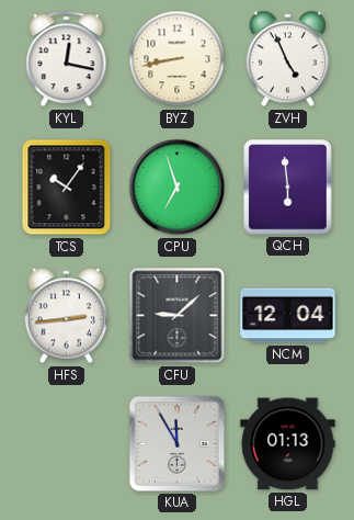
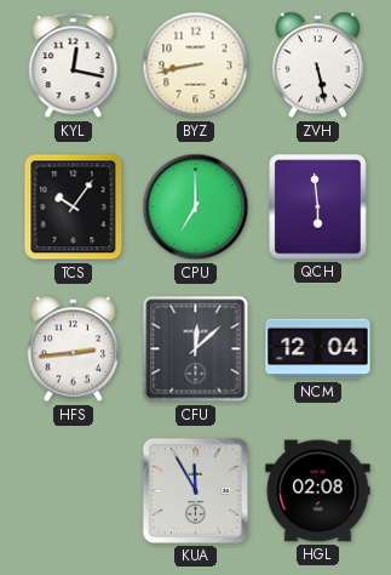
ZVH: 4:56 -> 5:28
CPU: 6:57 -> 7:00
CFU: 9:08 -> 12:08
HGL: 01:13 -> 02:08
